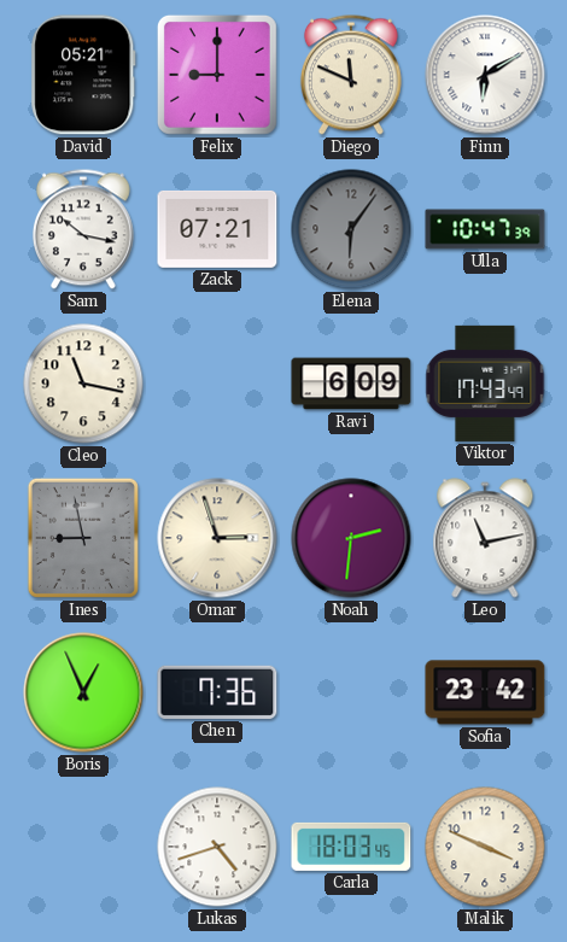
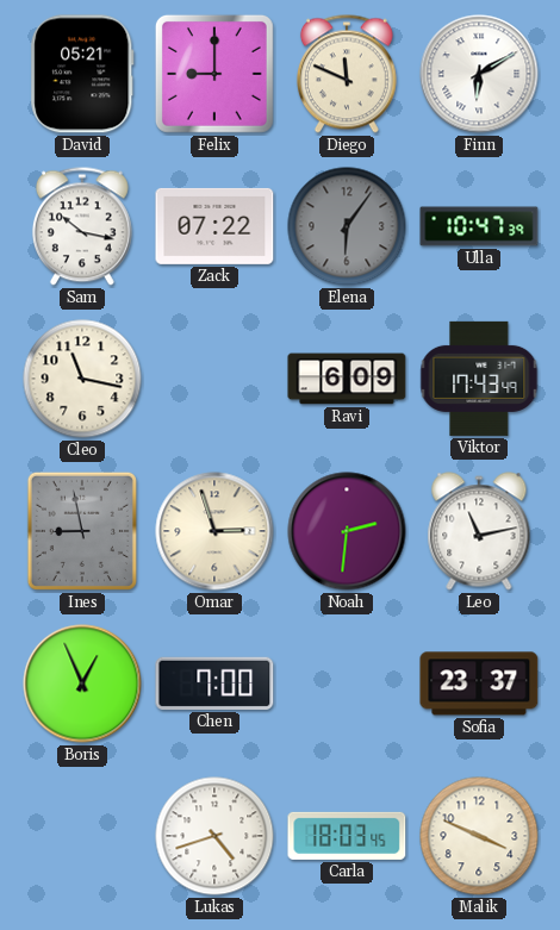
Zack: 07:21 -> 07:22
Chen: 7:36 -> 7:00
Sofia: 23:42 -> 23:37
